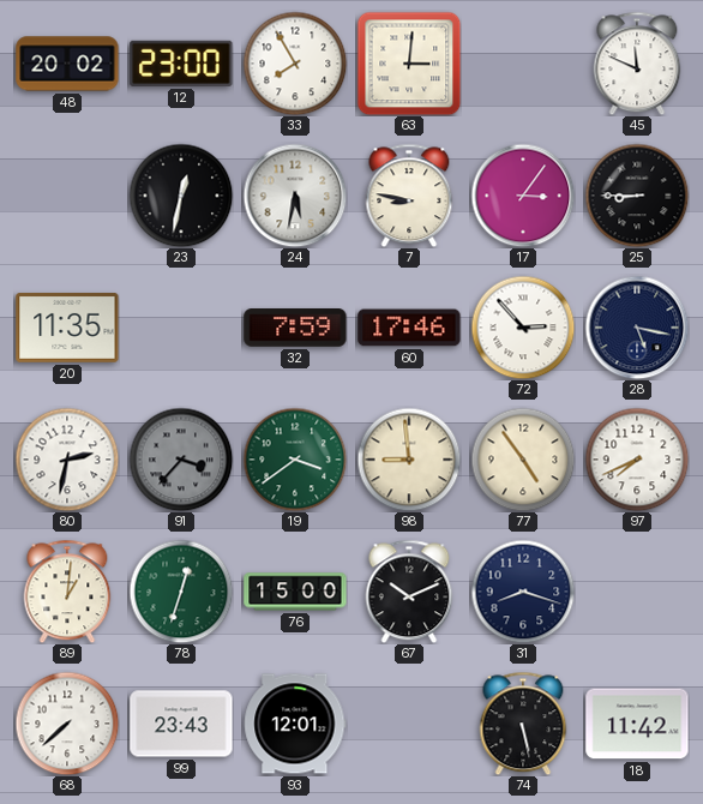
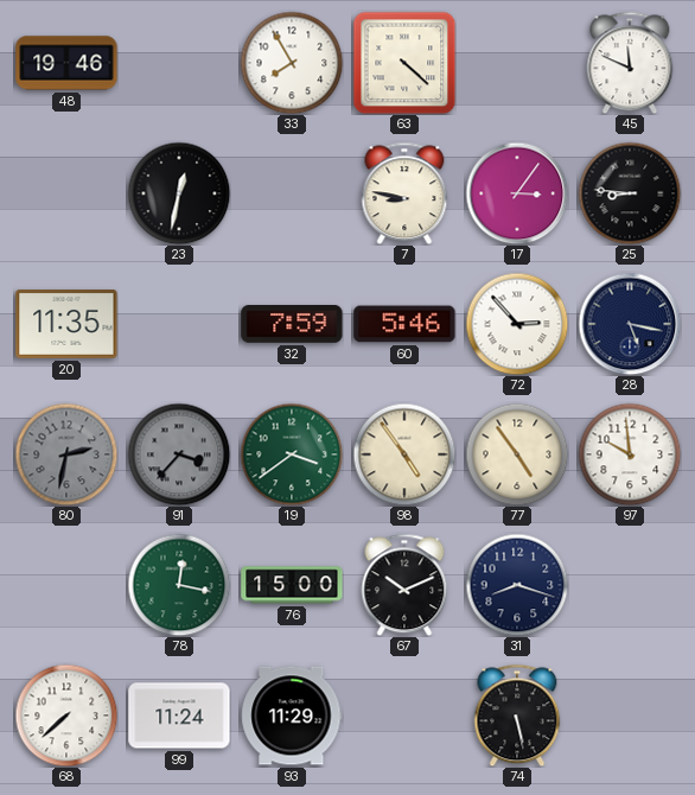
48: 20:02 -> 19:46
12: 23:00 -> none
63: 3:01 -> 4:22
24: 5:32 -> none
25: 8:45 -> 8:46
60: 17:46 -> 5:46
80 dial: white -> grey
98: 8:59 -> 4:54
97: 7:41 -> 9:59
89: 1:01 -> none
78: 12:33 -> 12:17
99: 23:43 -> 11:24
93: 12:01 -> 11:29
18: 11:42 -> none
